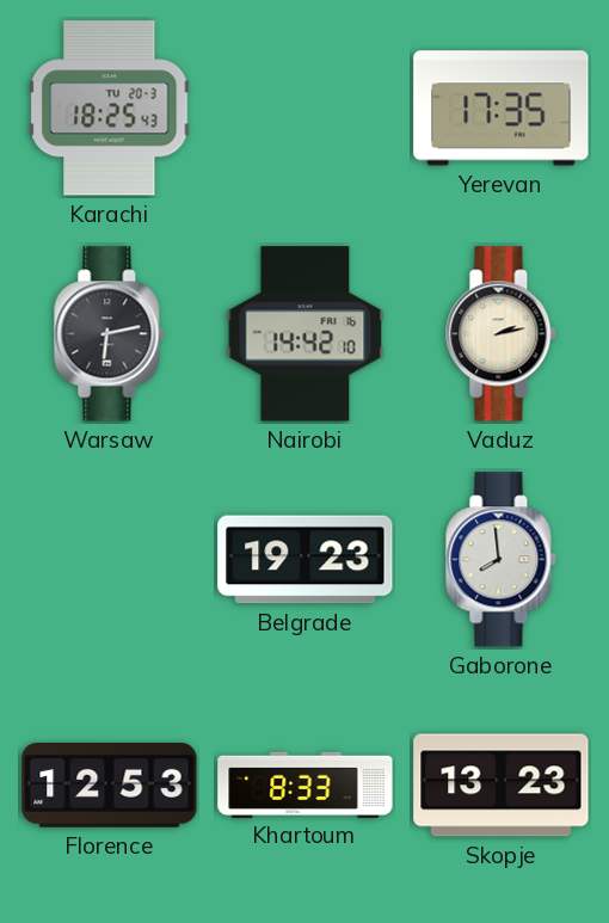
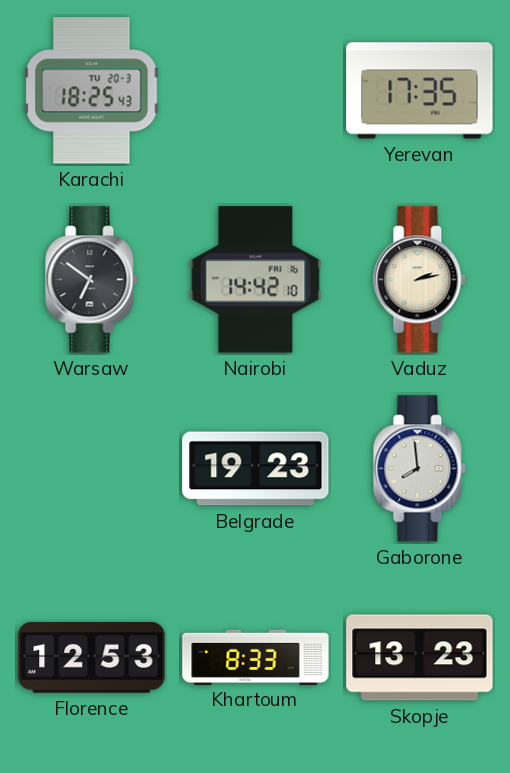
Warsaw: 6:13 -> 6:51
